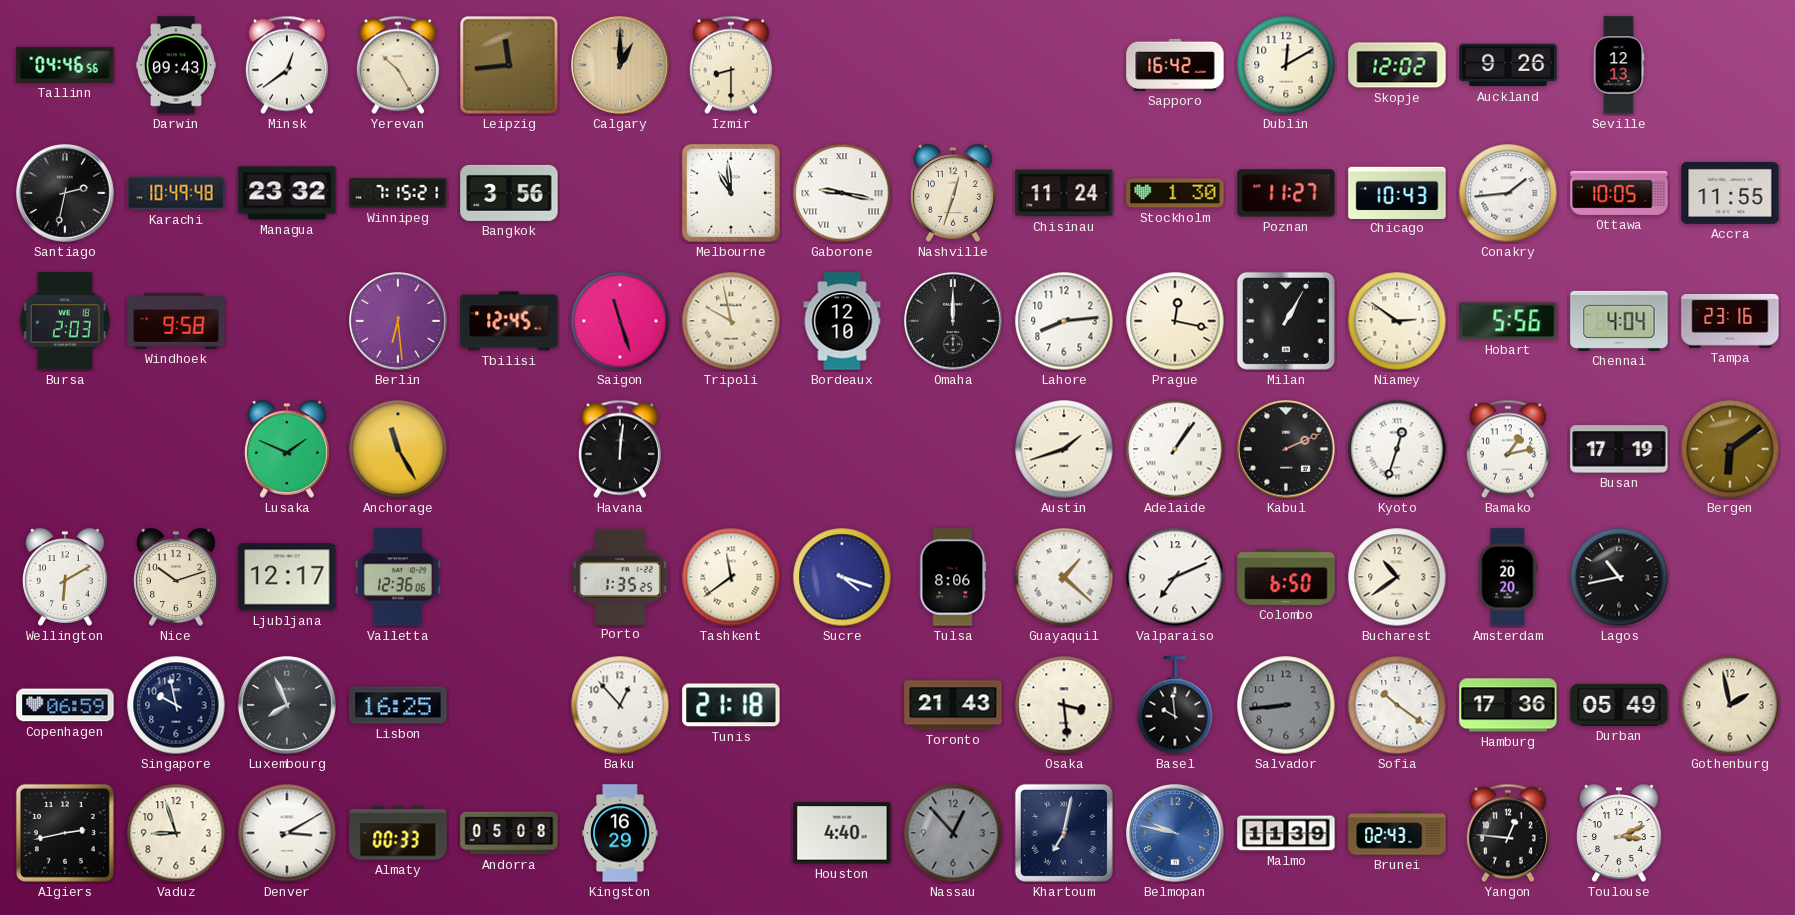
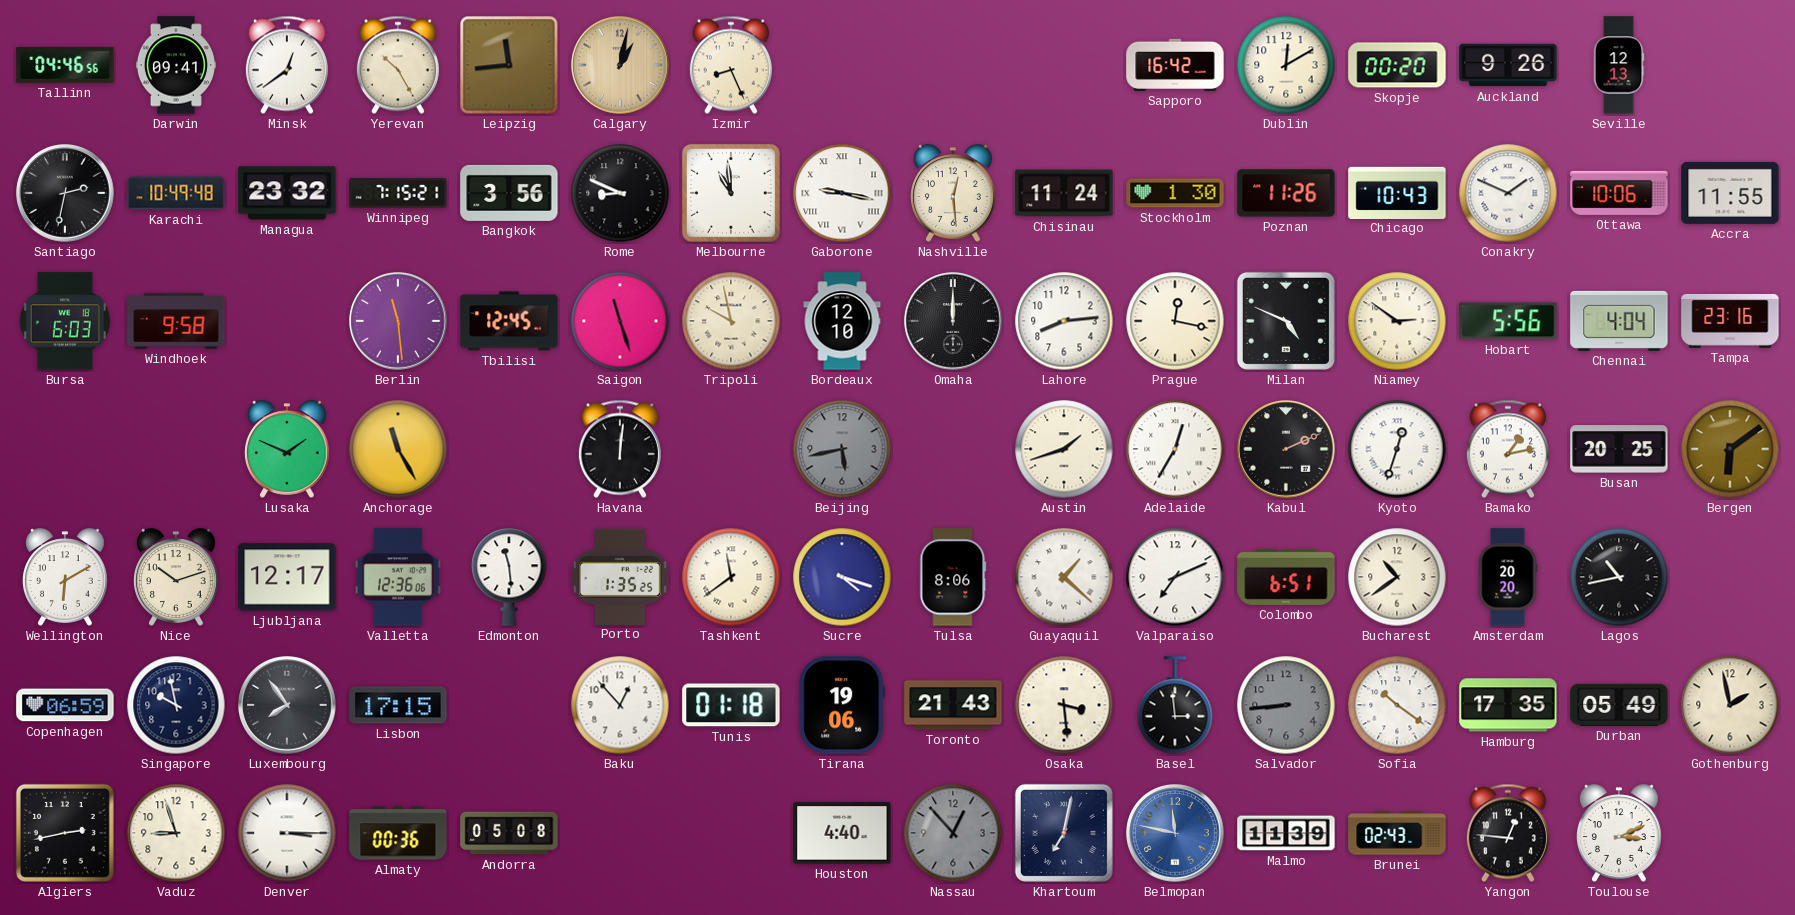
Darwin: 09:43 -> 09:41
Calgary: 1:00 -> 1:02
Izmir: 8:30 -> 8:26
Skopje: 12:02 -> 00:20
Rome: none -> 8:49
Nashville: 12:33 -> 12:29
Poznan: 11:27 -> 11:26
Conakry: 1:44 -> 1:49
Ottawa: 10:05 -> 10:06
Bursa: 2:03 -> 6:03
Berlin: 6:29 -> 11:29
Milan: 1:05 -> 4:49
Beijing: none -> 5:43
Adelaide: 1:06 -> 12:35
Busan: 17:19 -> 20:25
Edmonton: none -> 11:29
Colombo: 6:50 -> 6:51
Luxembourg: 7:56 -> 7:54
Lisbon: 16:25 -> 17:15
Tunis: 21:18 -> 01:18
Tirana: none -> 19:06
Basel: 9:59 -> 2:59
Hamburg: 17:36 -> 17:35
Denver: 3:10 -> 3:15
Almaty: 00:33 -> 00:36
Kingston: 16:29 -> none
Belmopan: 9:47 -> 11:47
